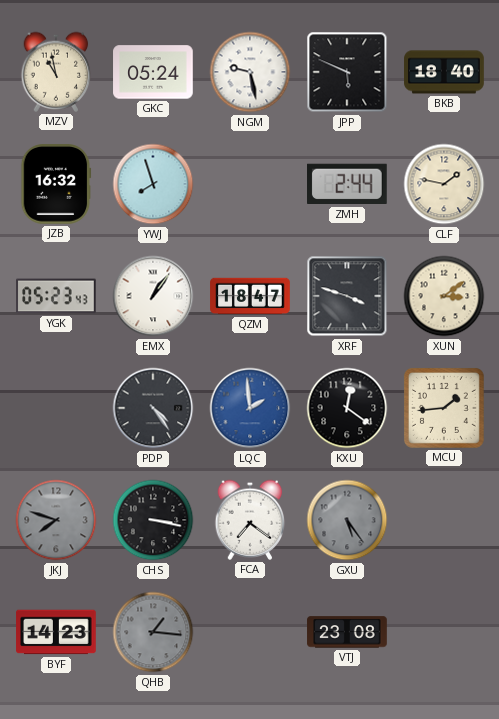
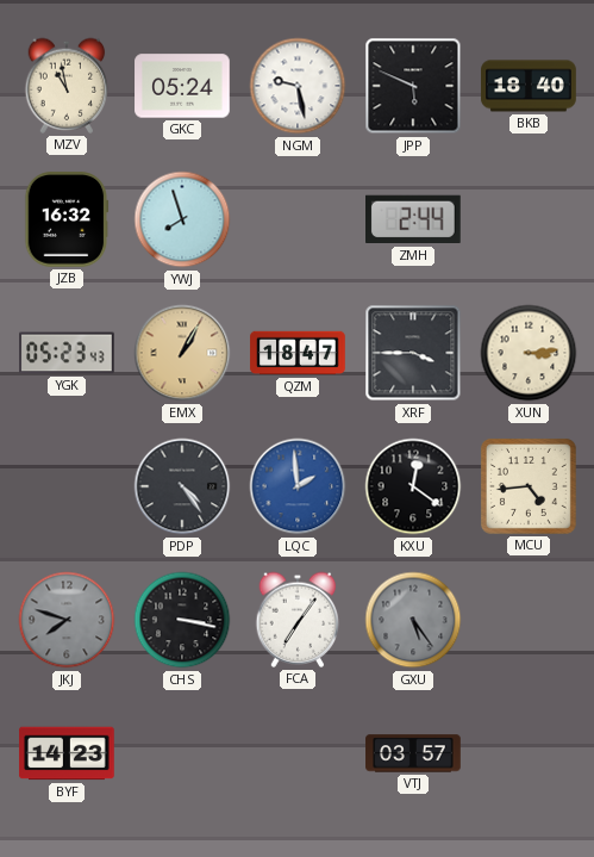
CLF: 1:47 -> none
EMX: 1:06 -> 1:05
EMX dial: white -> champagne
XRF: 3:48 -> 3:45
XUN: 3:09 -> 3:14
MCU: 1:44 -> 4:44
FCA: 7:21 -> 7:06
QHB: 1:16 -> none
VTJ: 23:08 -> 03:57
